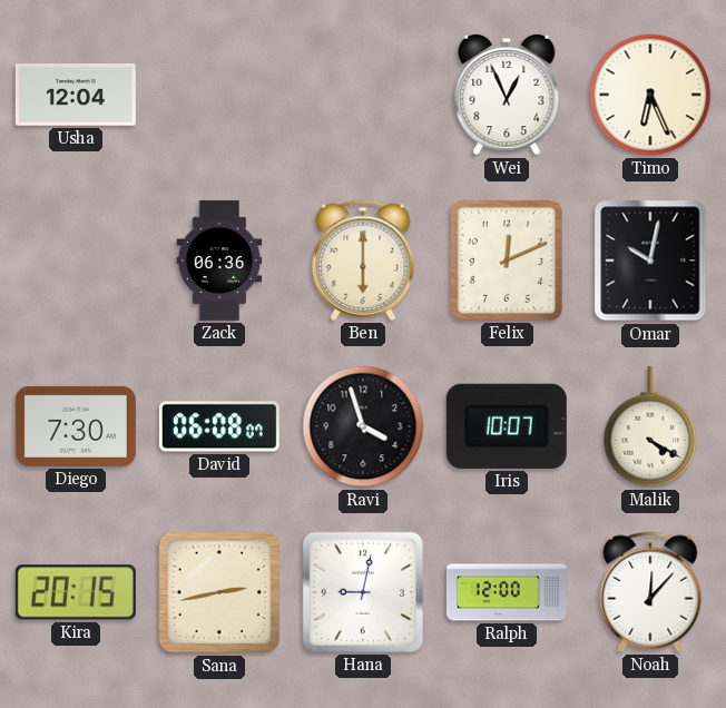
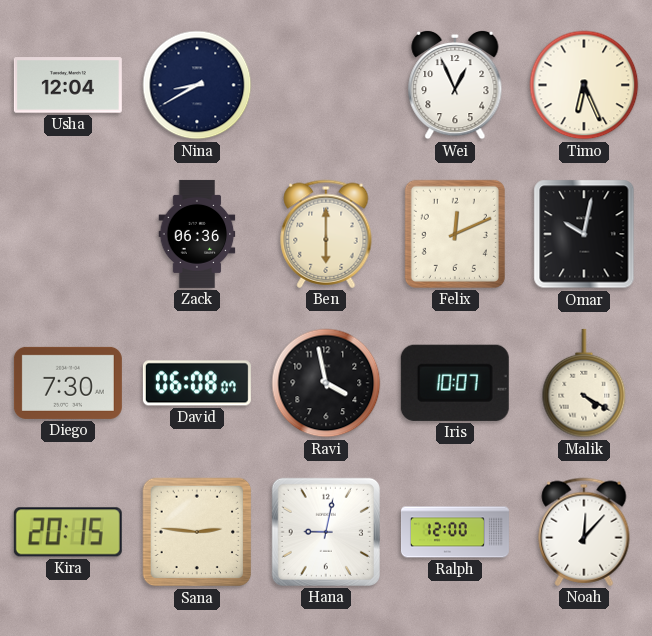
Nina: none -> 8:40
Ravi: 3:57 -> 3:58
Sana: 2:43 -> 2:46
